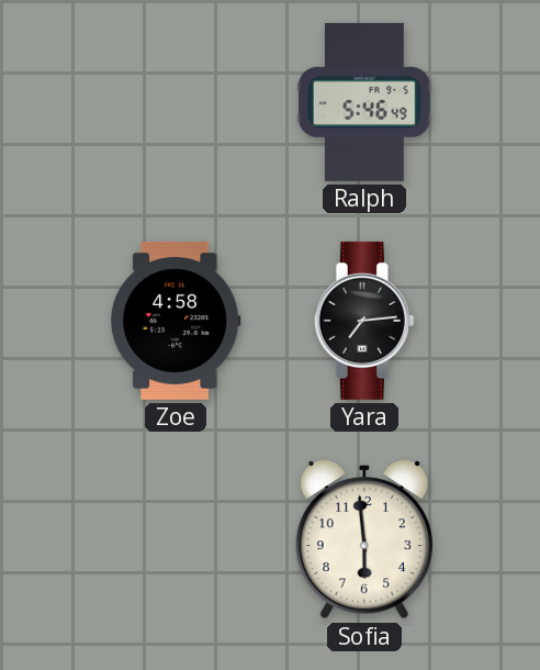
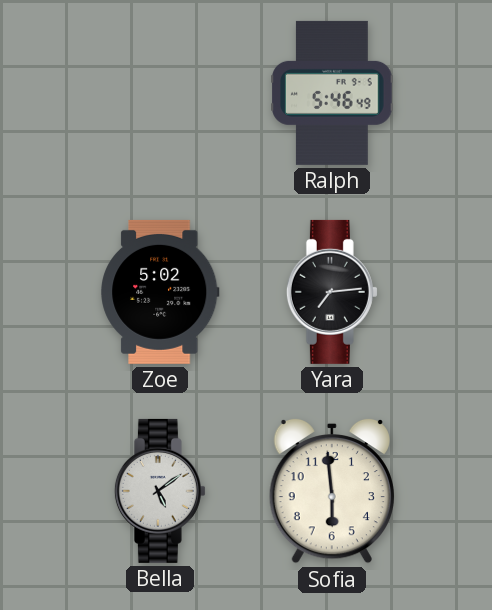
Zoe: 4:58 -> 5:02
Bella: none -> 5:09
